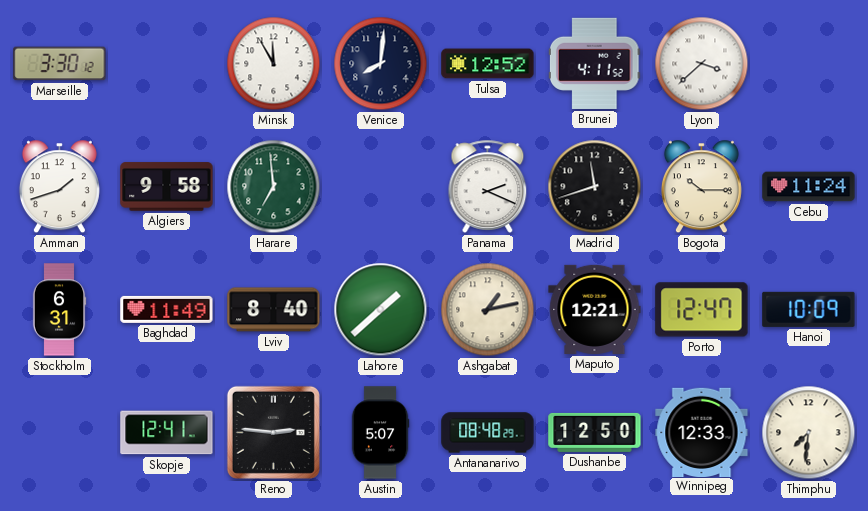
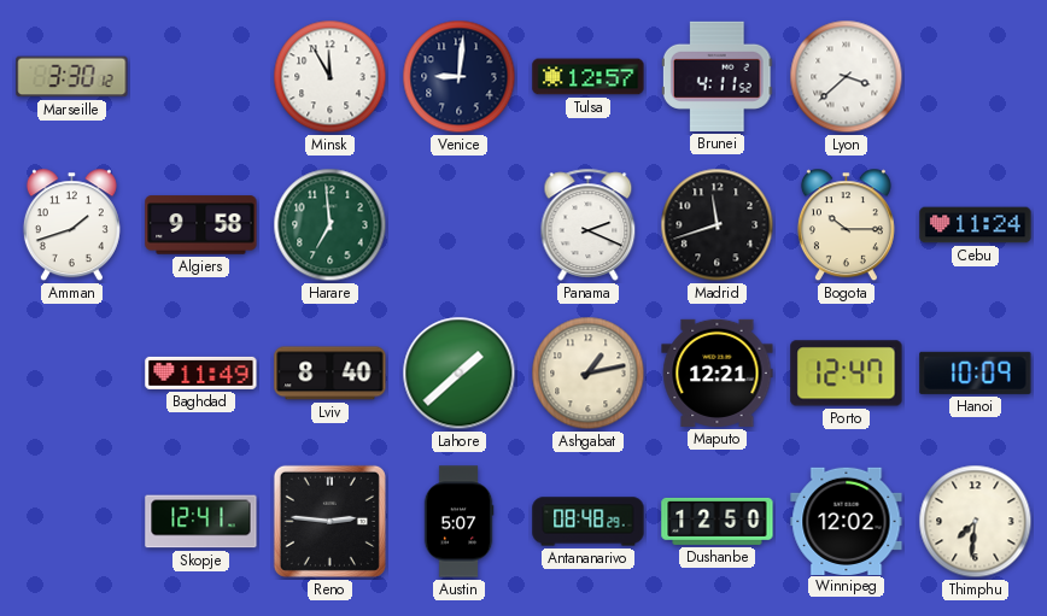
Venice: 8:01 -> 9:01
Tulsa: 12:52 -> 12:57
Stockholm: 6:31 -> none
Winnipeg: 12:33 -> 12:02
